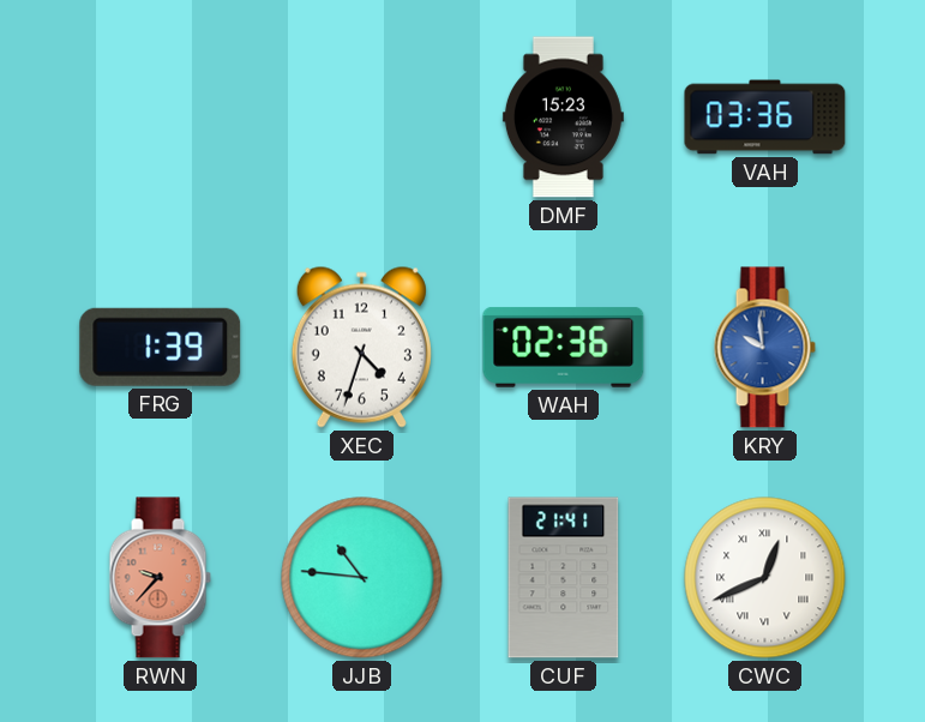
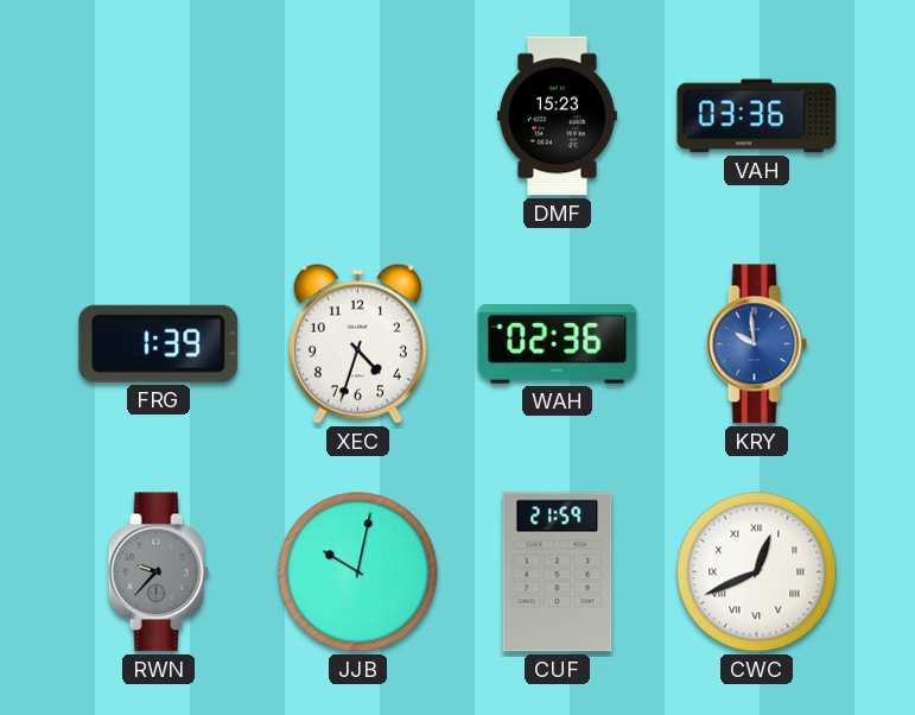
RWN dial: salmon -> grey
JJB: 10:46 -> 10:02
CUF: 21:41 -> 21:59
